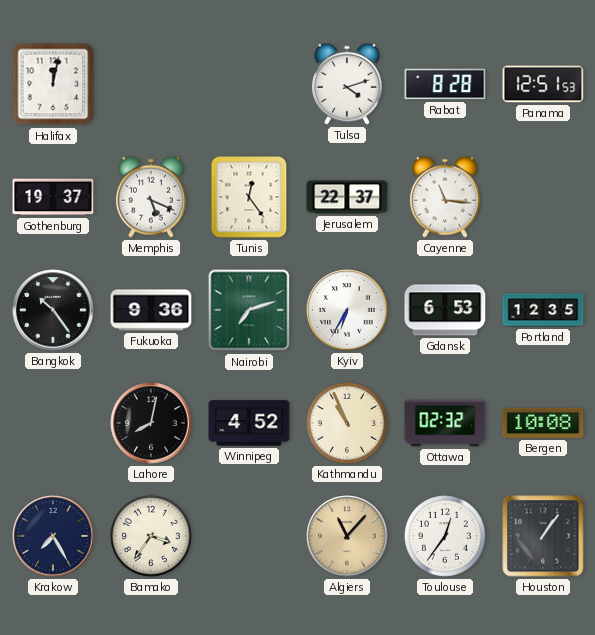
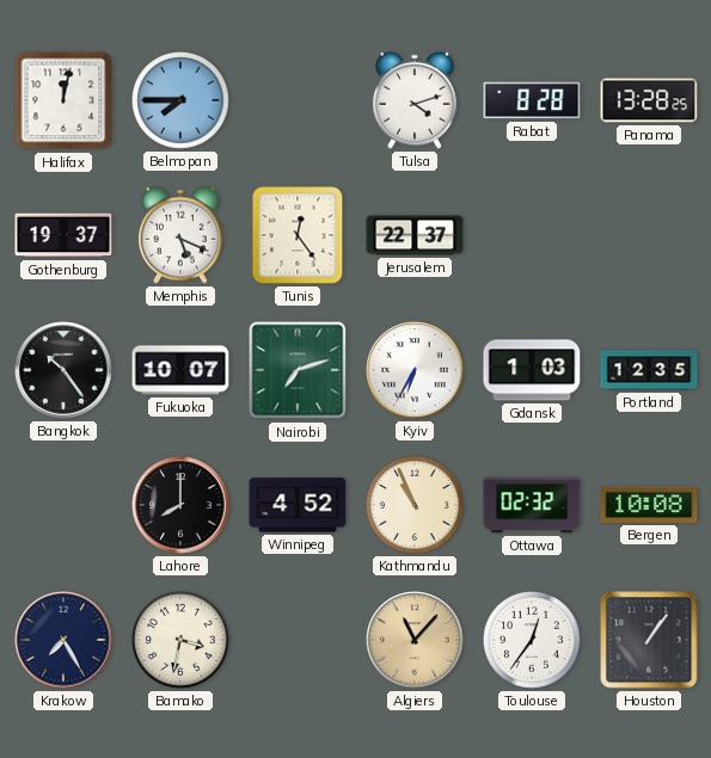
Belmopan: none -> 7:45
Panama: 12:51 -> 13:28
Cayenne: 11:16 -> none
Fukuoka: 9:36 -> 10:07
Gdansk: 6:53 -> 1:03
Lahore: 8:02 -> 8:00
Bamako: 3:36 -> 3:32
